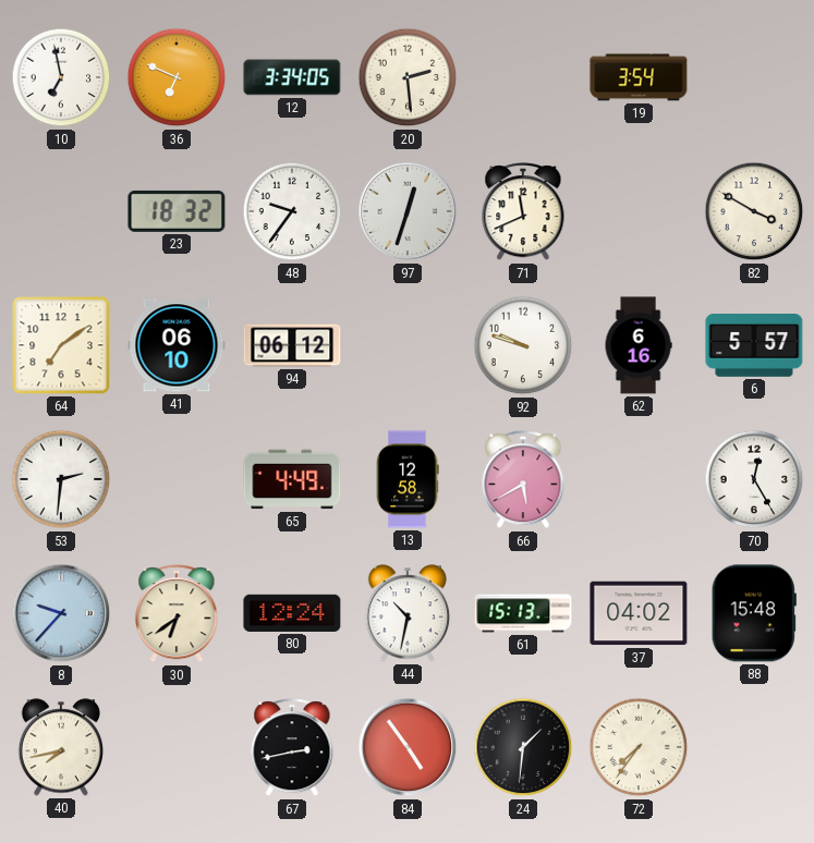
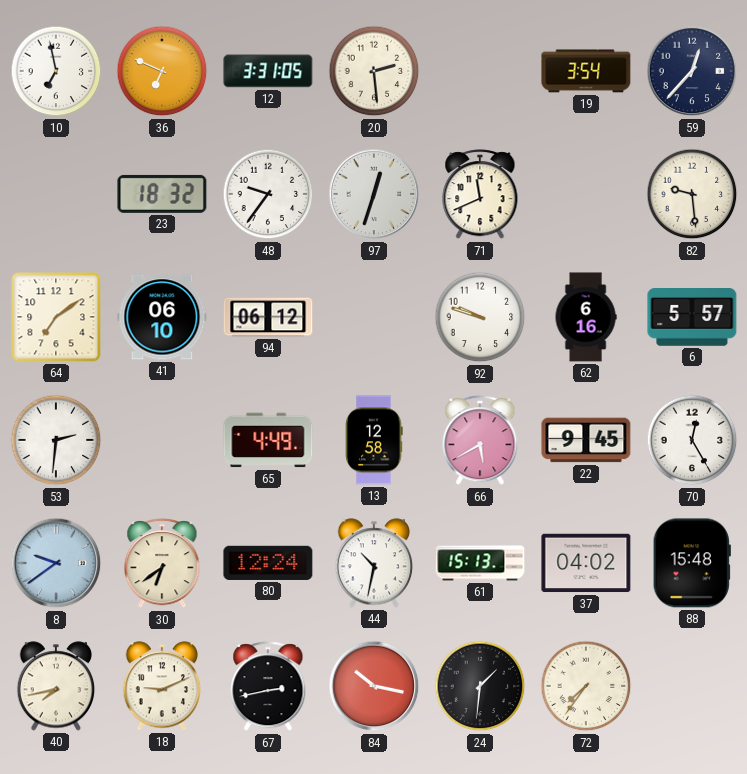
12: 3:34 -> 3:31
59: none -> 12:37
82: 3:50 -> 9:29
22: none -> 9:45
8: 9:37 -> 9:39
18: none -> 9:11
84: 4:54 -> 10:17
